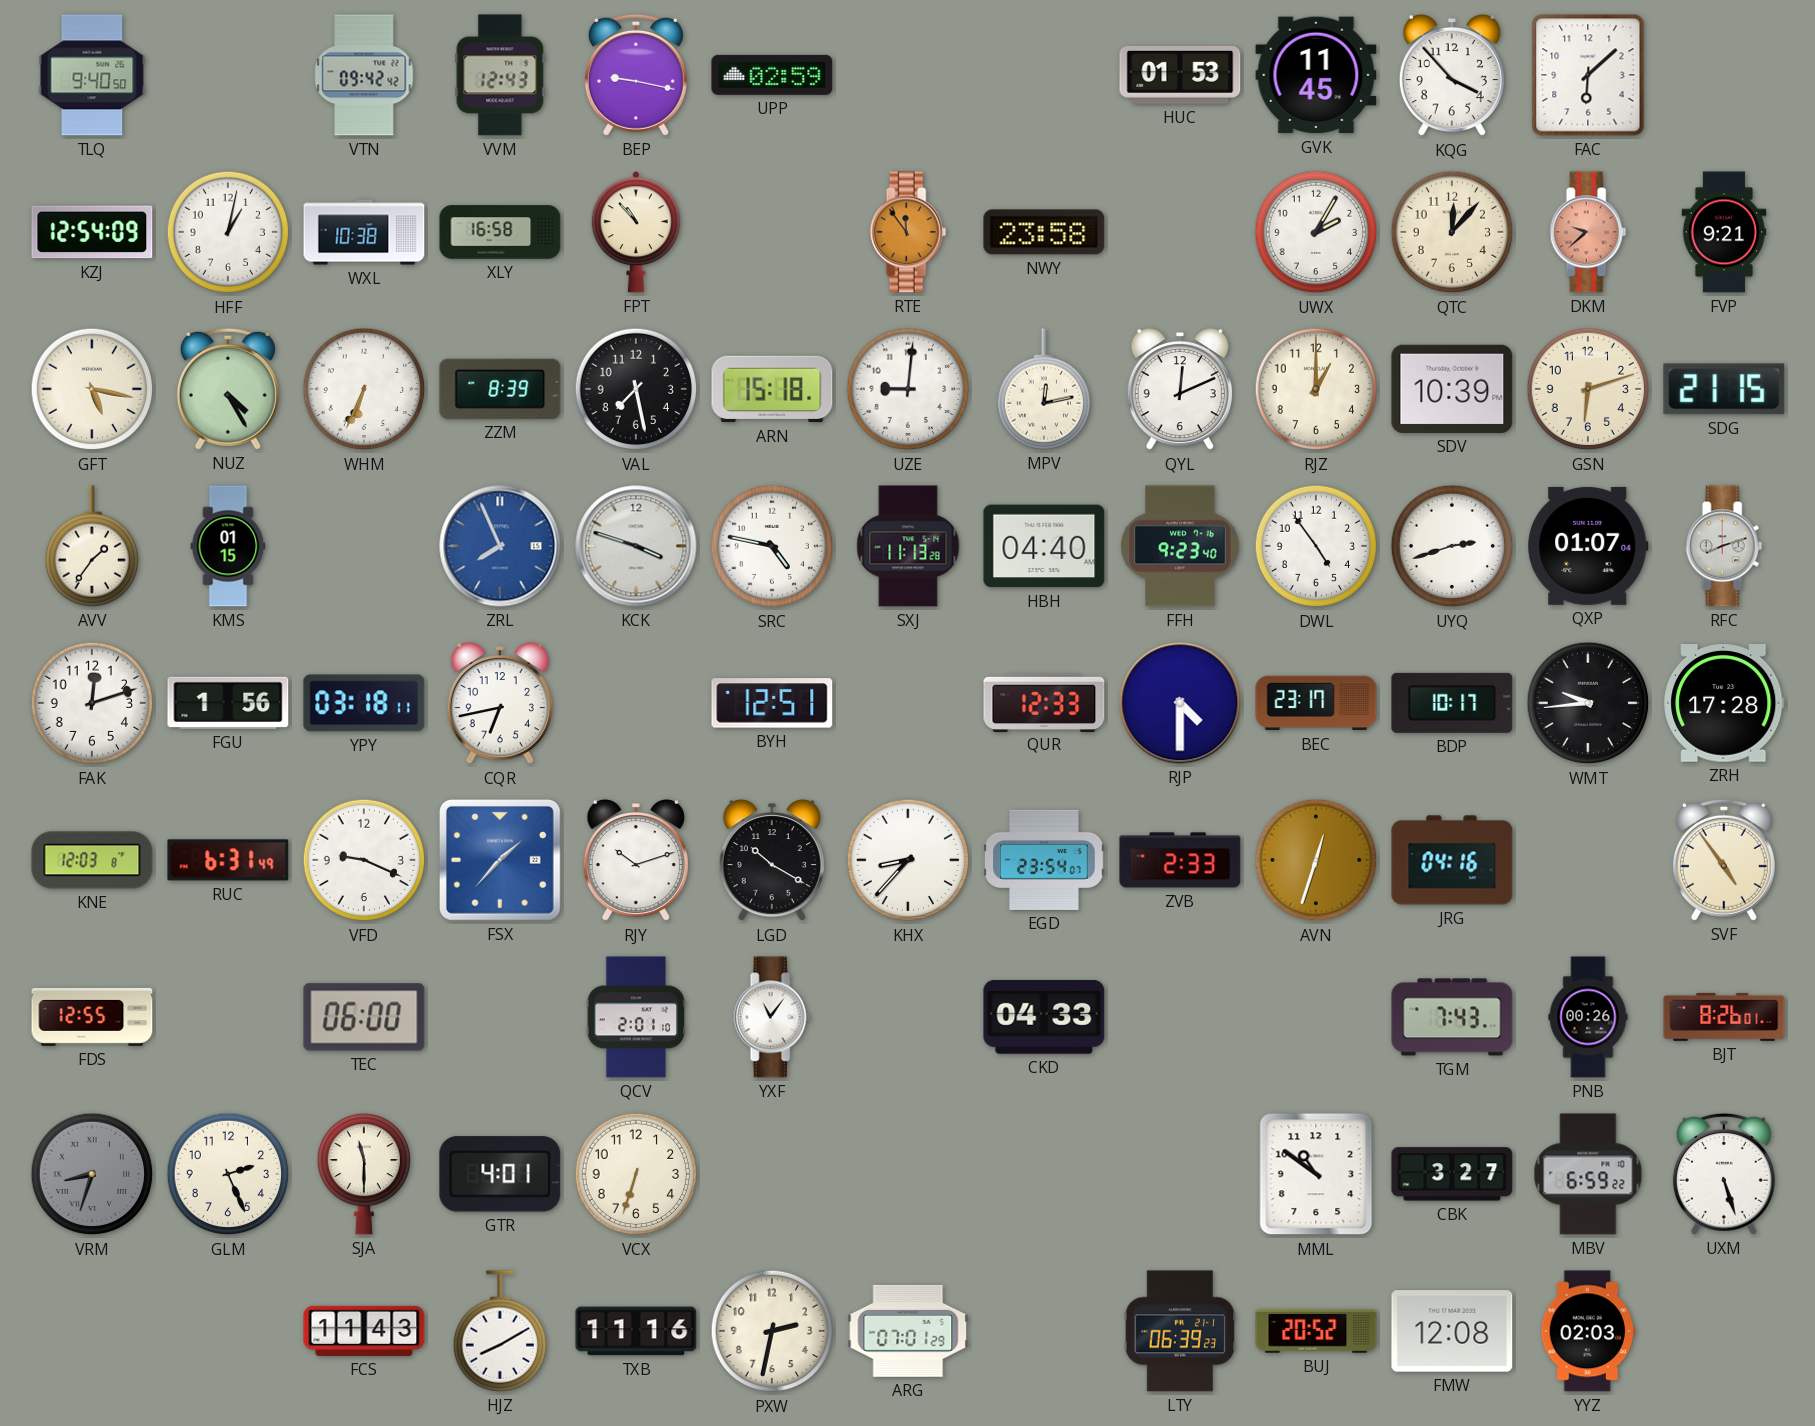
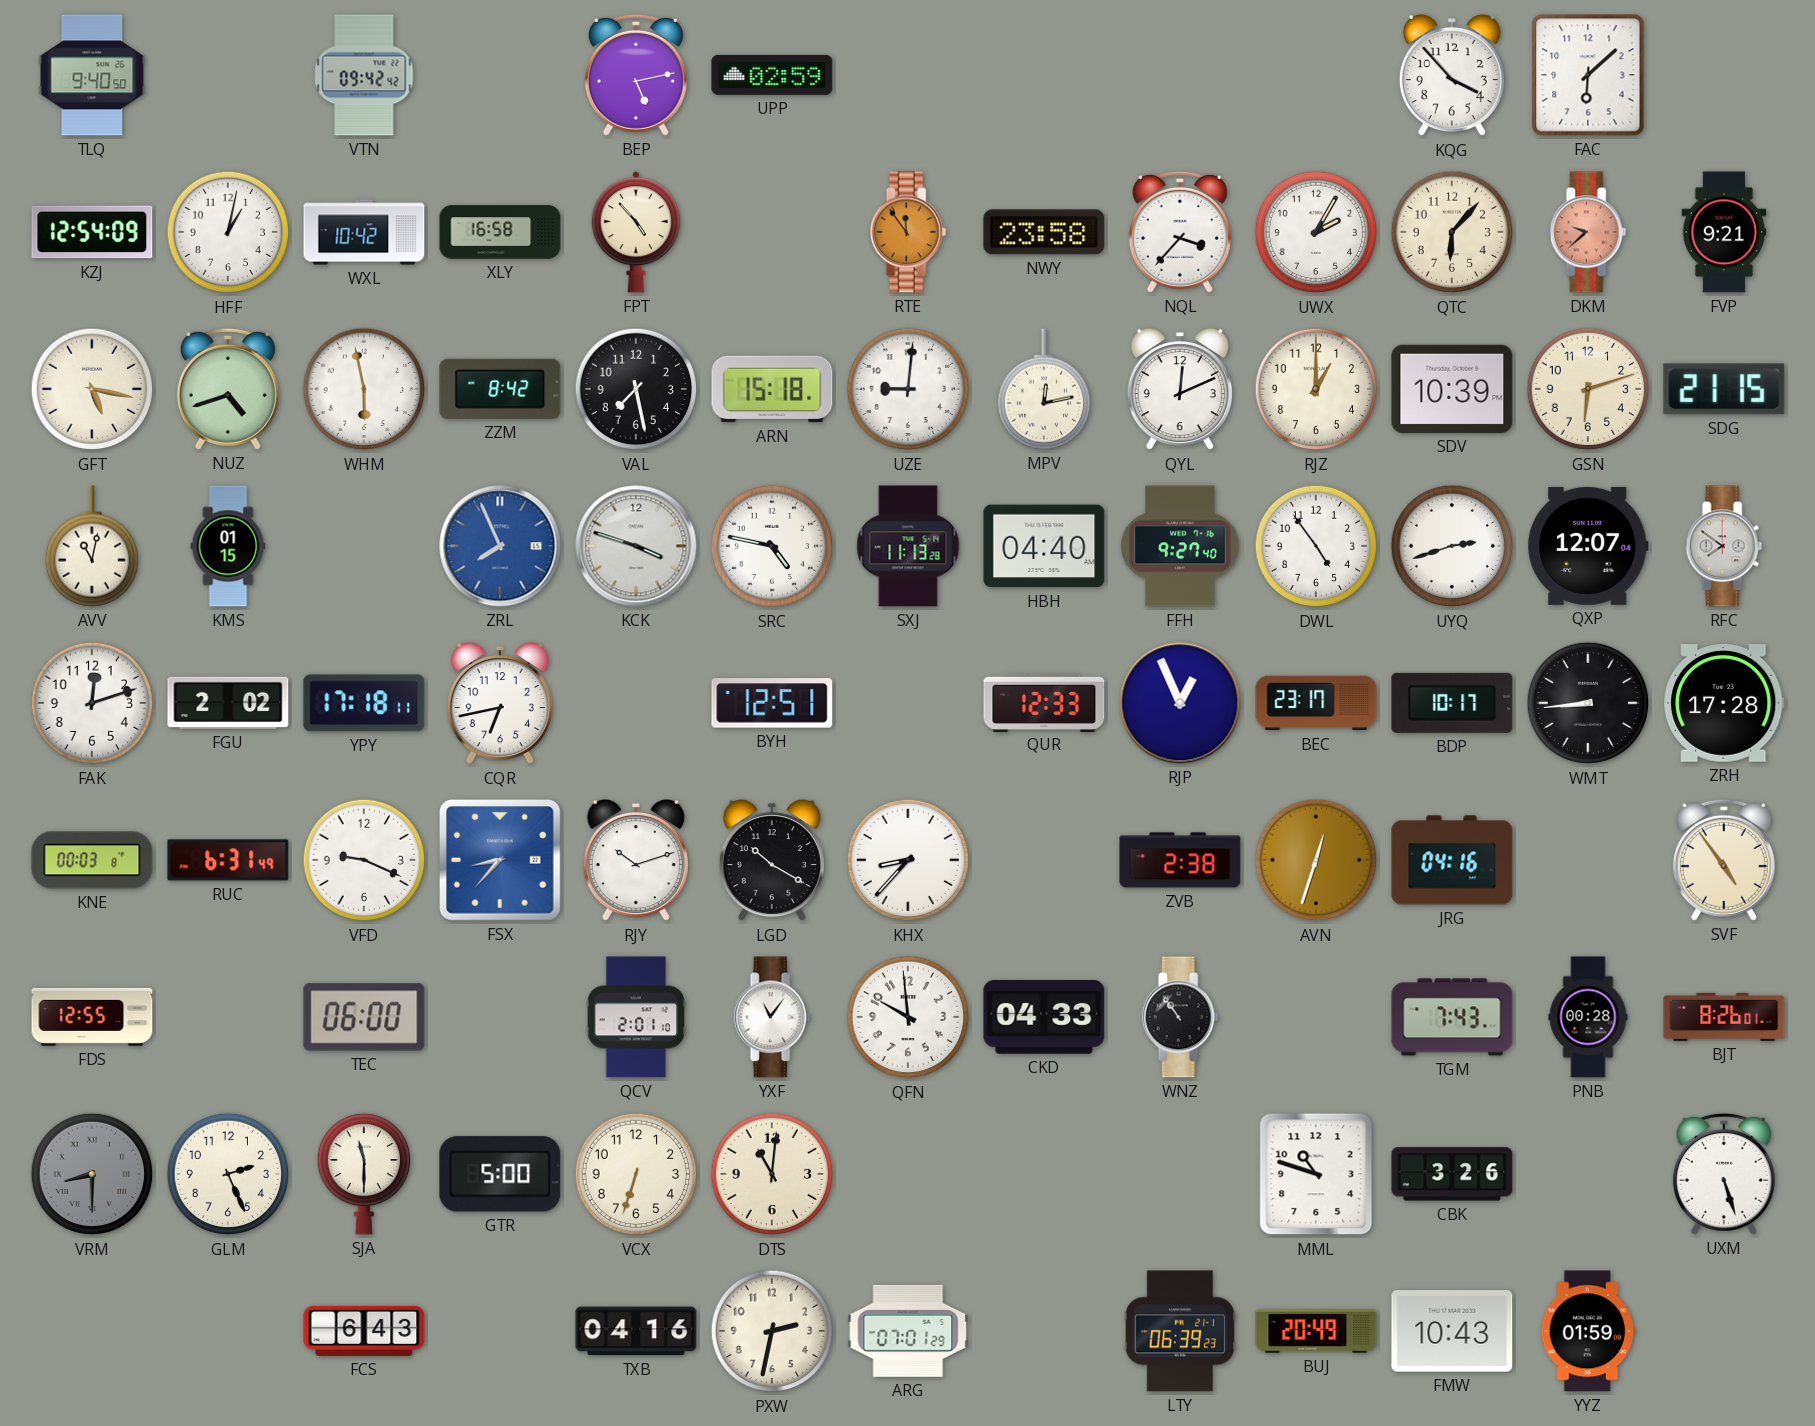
VVM: 12:43 -> none
BEP: 9:17 -> 5:13
HUC: 01:53 -> none
GVK: 11:45 -> none
WXL: 10:38 -> 10:42
FPT: 10:53 -> 4:53
NQL: none -> 3:37
QTC: 12:07 -> 6:07
NUZ: 4:25 -> 4:42
WHM: 6:34 -> 5:58
ZZM: 8:39 -> 8:42
AVV: 1:36 -> 11:02
FFH: 9:23 -> 9:27
QXP: 01:07 -> 12:07
RFC: 8:12 -> 7:51
FGU: 1:56 -> 2:02
YPY: 03:18 -> 17:18
RJP: 4:30 -> 12:56
WMT: 9:44 -> 8:44
KNE: 12:03 -> 00:03
FSX: 1:37 -> 8:37
EGD: 23:54 -> none
ZVB: 2:33 -> 2:38
QFN: none -> 9:59
WNZ: none -> 10:54
PNB: 00:26 -> 00:28
VRM: 8:33 -> 8:30
GTR: 4:01 -> 5:00
DTS: none -> 11:01
MML: 10:51 -> 10:48
CBK: 3:27 -> 3:26
MBV: 6:59 -> none
FCS: 11:43 -> 6:43
HJZ: 8:10 -> none
TXB: 11:16 -> 04:16
BUJ: 20:52 -> 20:49
FMW: 12:08 -> 10:43
YYZ: 02:03 -> 01:59
